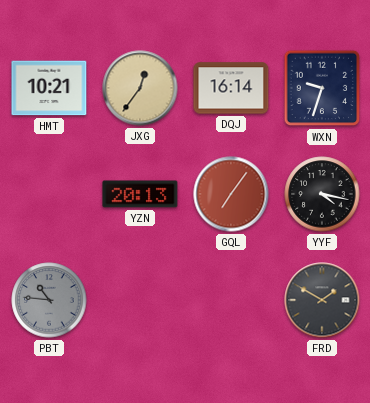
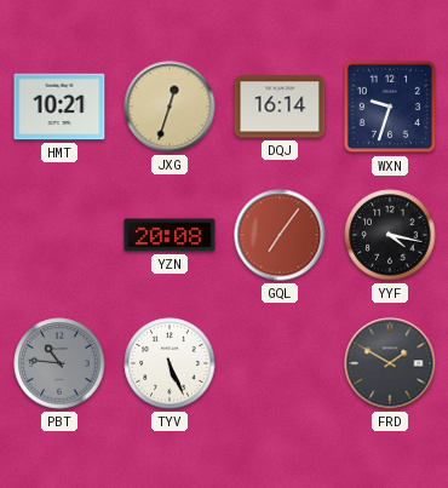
JXG: 12:36 -> 12:33
YZN: 20:13 -> 20:08
TYV: none -> 5:26
